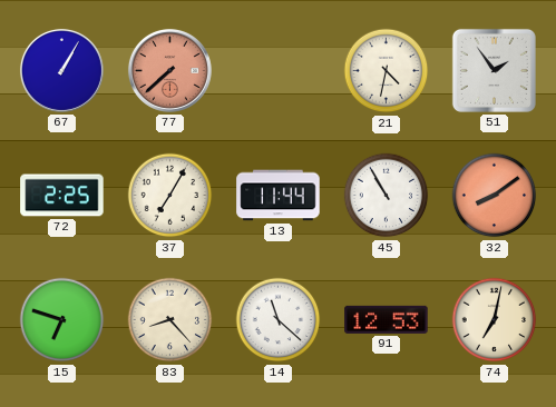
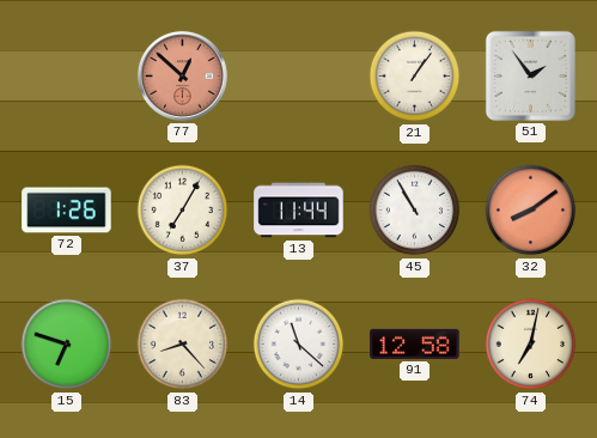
67: 1:05 -> none
77: 7:38 -> 12:52
21: 4:32 -> 1:06
72: 2:25 -> 1:26
91: 12:53 -> 12:58
